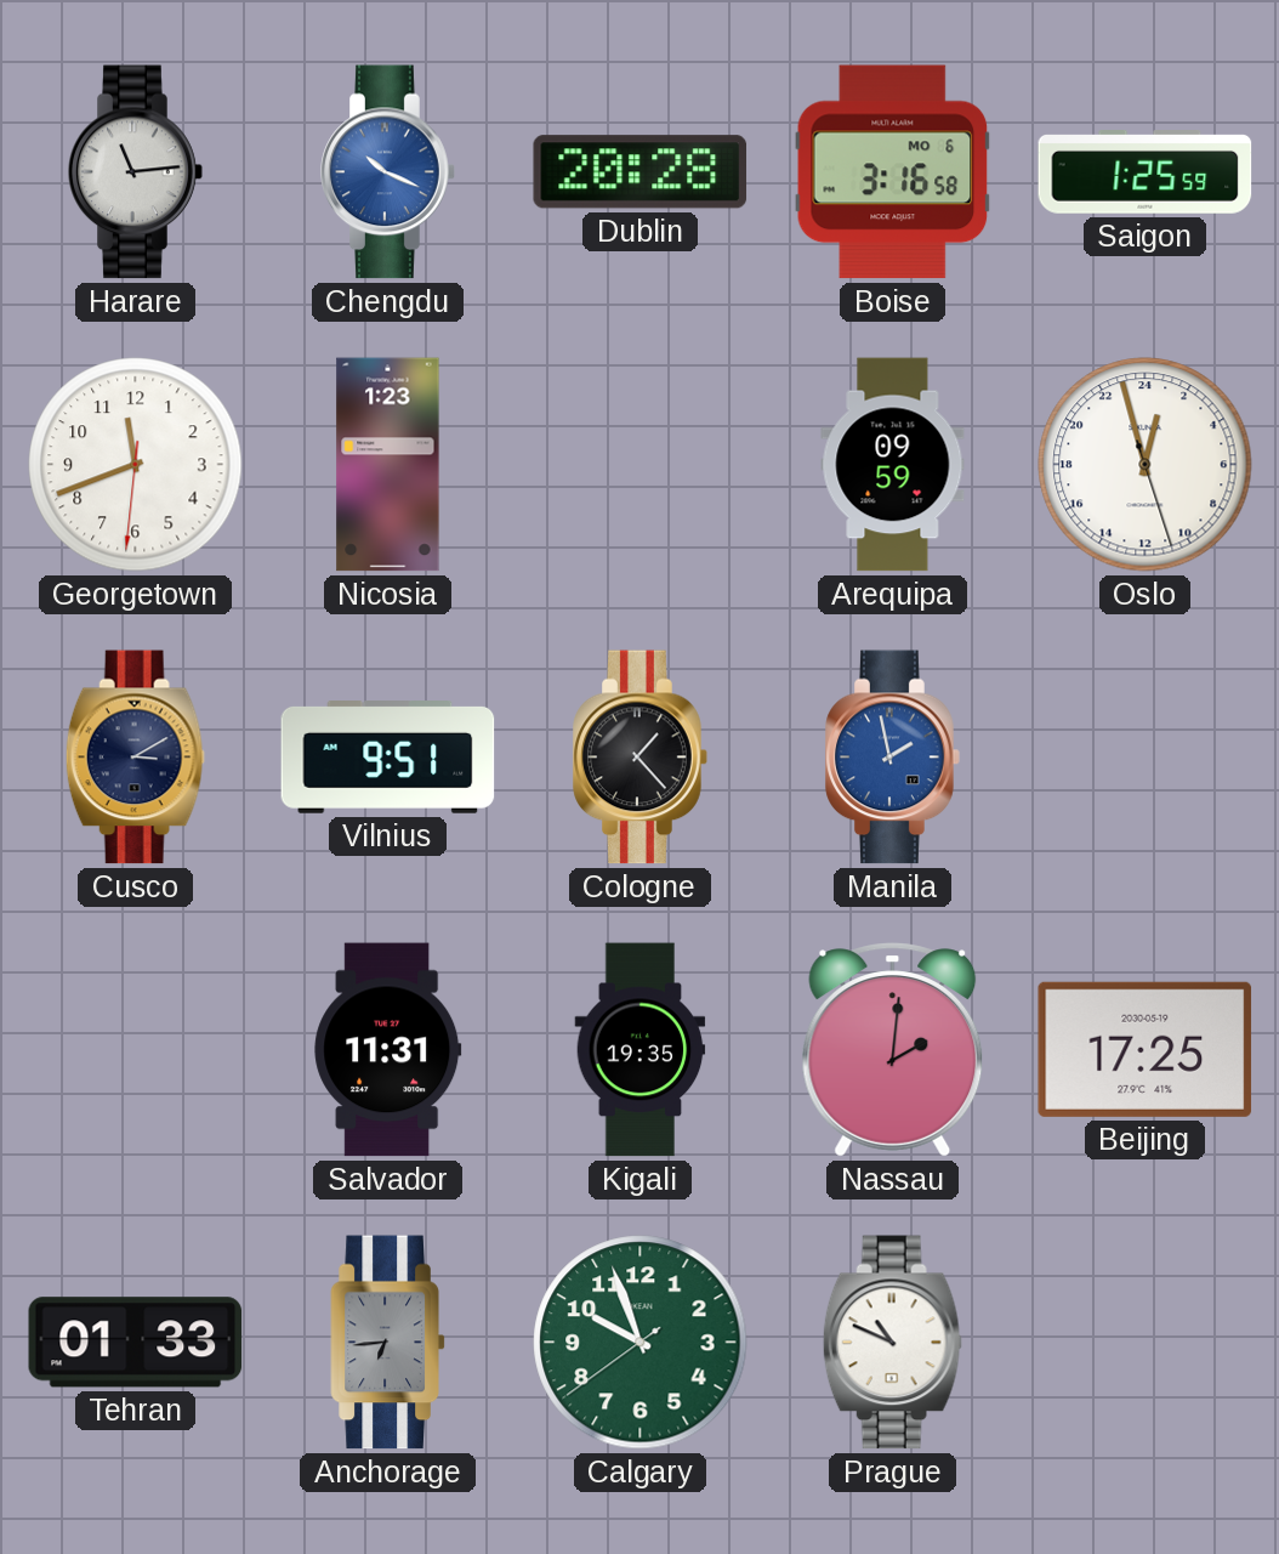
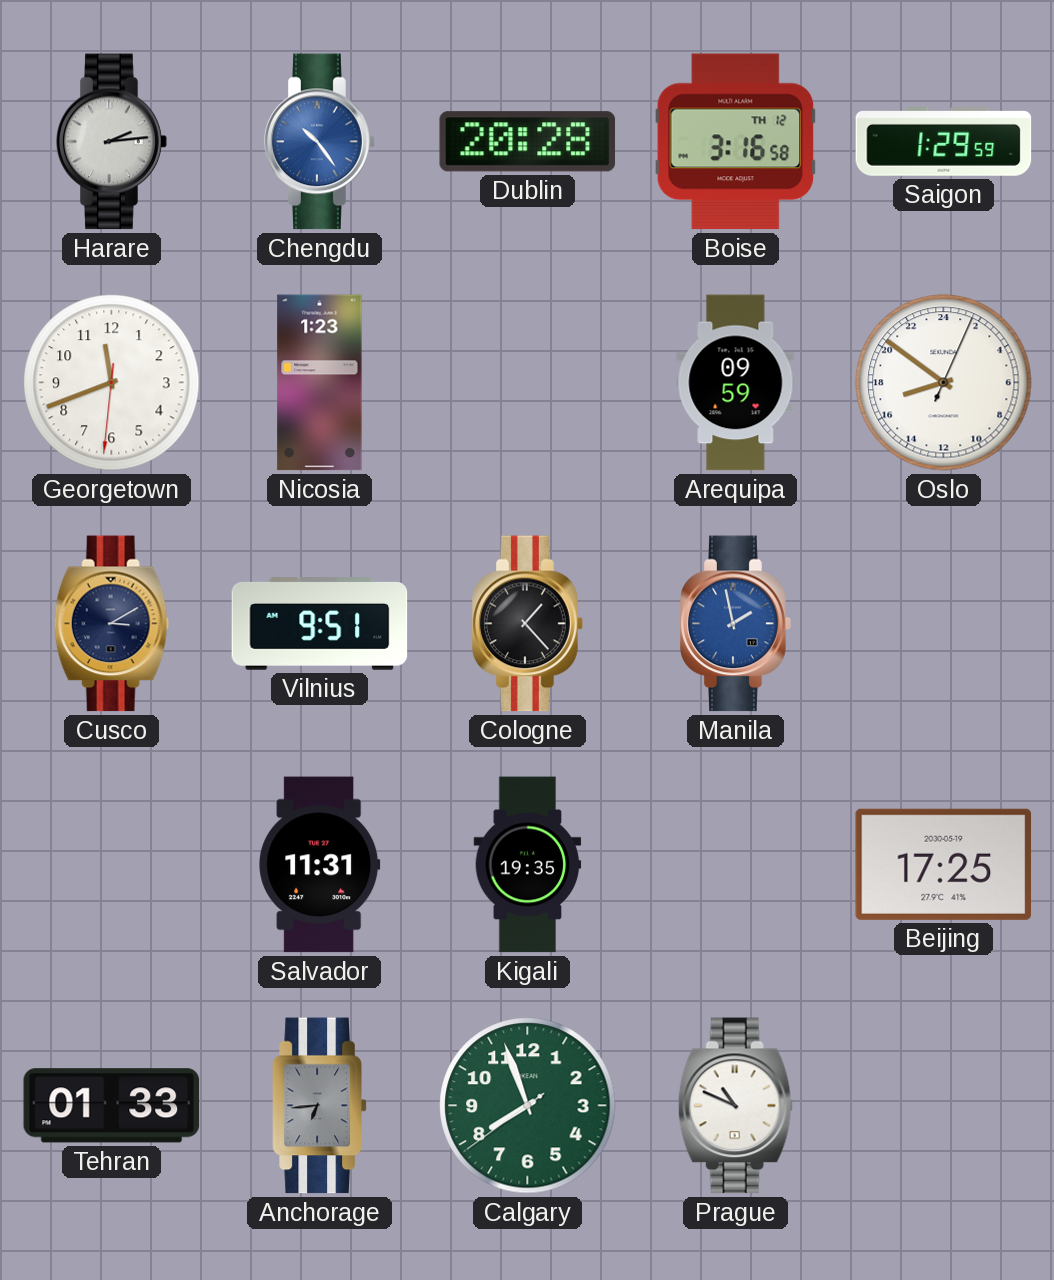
Harare: 11:14 -> 2:14
Chengdu: 10:19 -> 10:24
Boise date: MO 6 -> TH 12
Saigon: 1:25 -> 1:29
Oslo: 0:57 -> 16:51
Nassau: 2:01 -> none
Calgary: 9:56 -> 7:56
